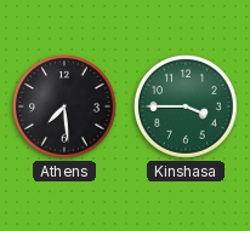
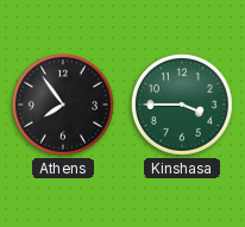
Athens: 7:29 -> 7:54
